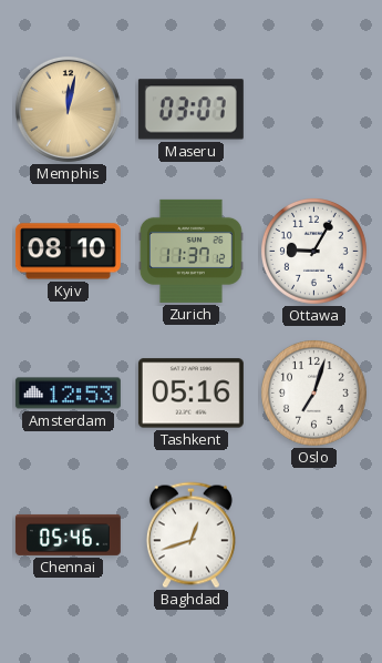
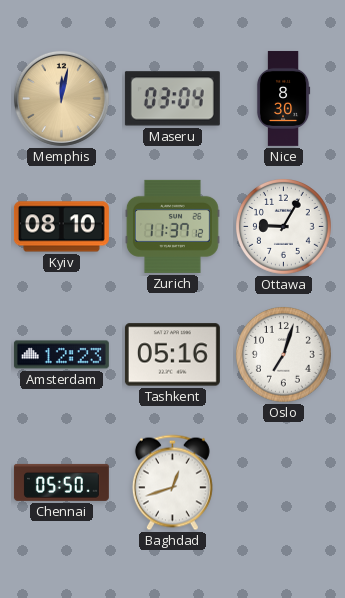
Maseru: 03:07 -> 03:04
Nice: none -> 8:30
Amsterdam: 12:53 -> 12:23
Chennai: 05:46 -> 05:50
